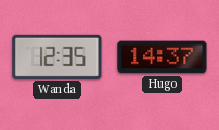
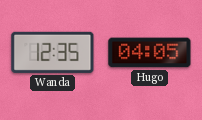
Hugo: 14:37 -> 04:05
